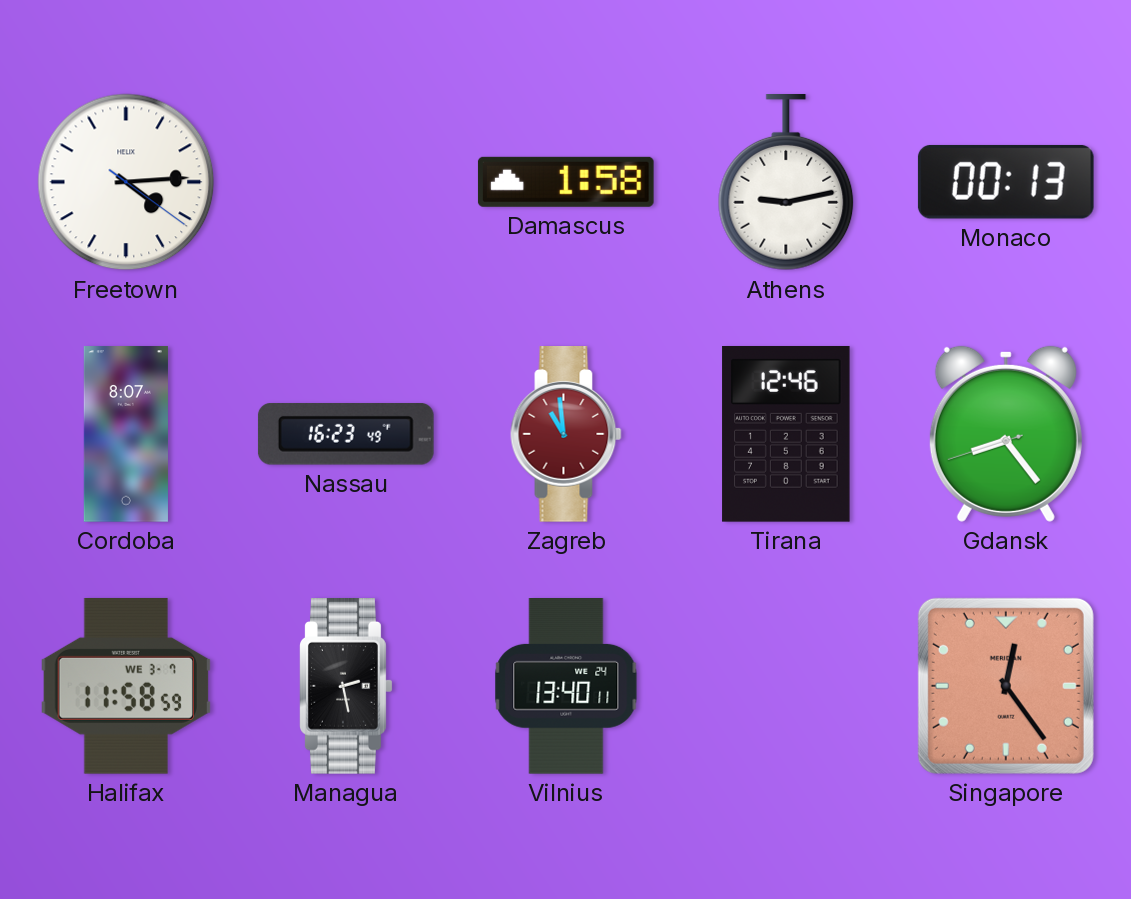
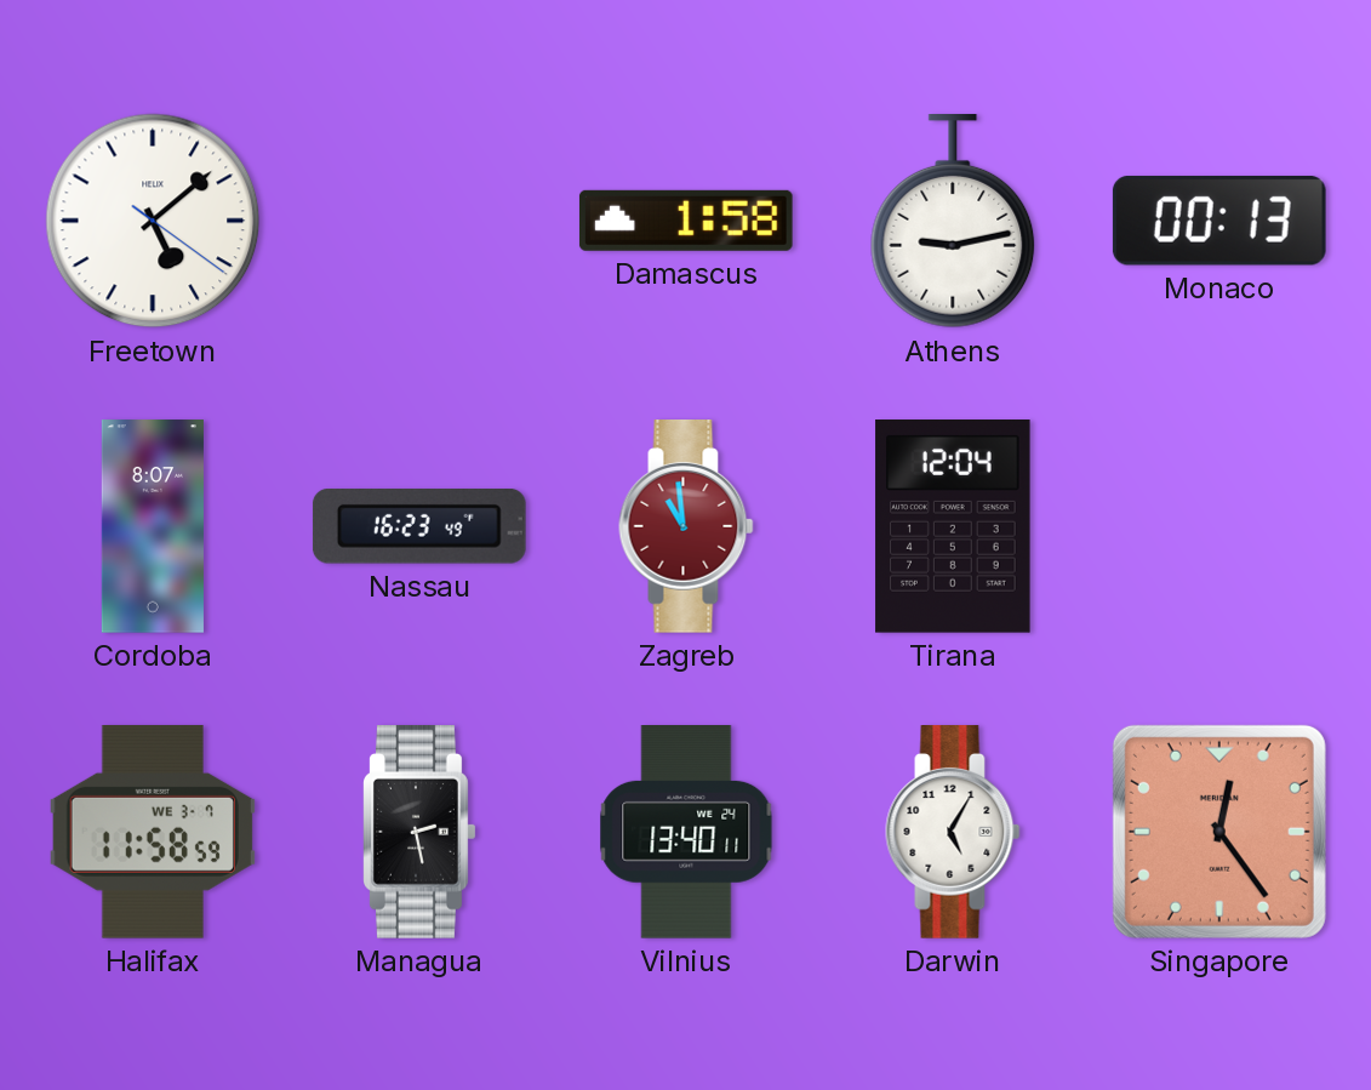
Freetown: 4:14 -> 5:08
Tirana: 12:46 -> 12:04
Gdansk: 8:23 -> none
Darwin: none -> 5:05
